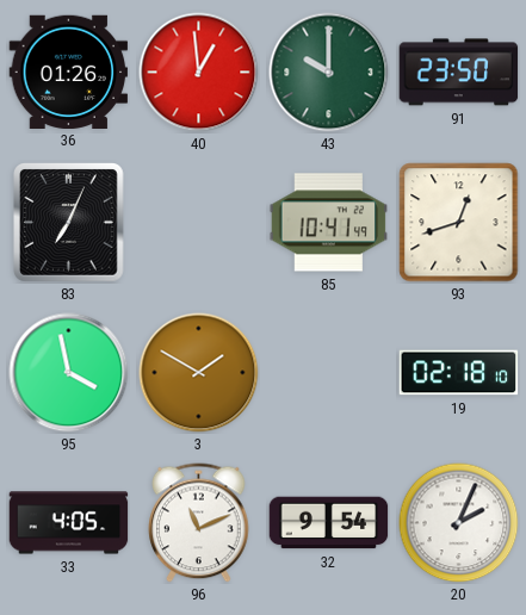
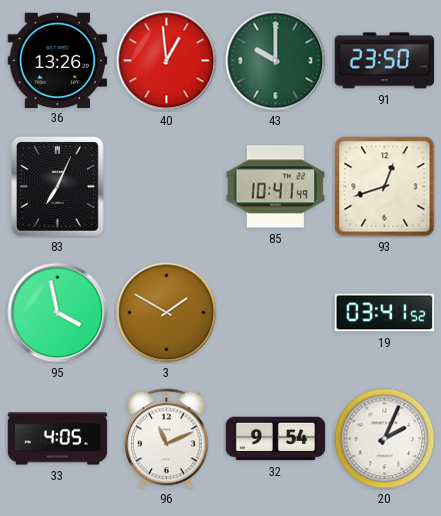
36: 01:26 -> 13:26
19: 02:18 -> 03:41
